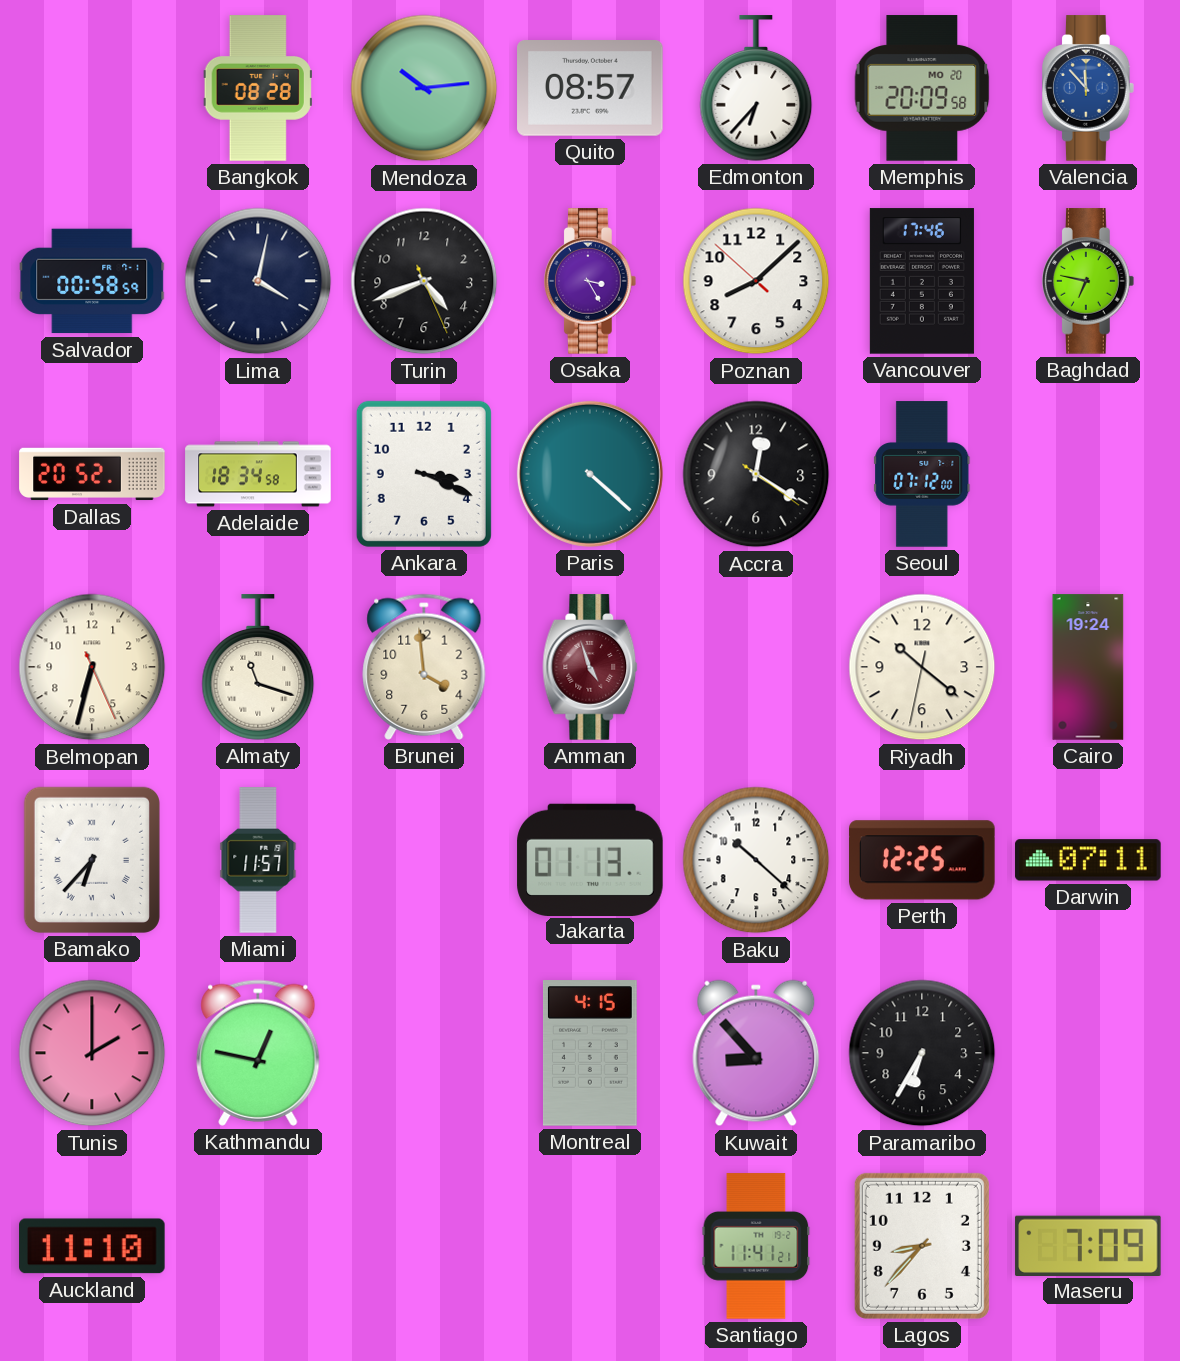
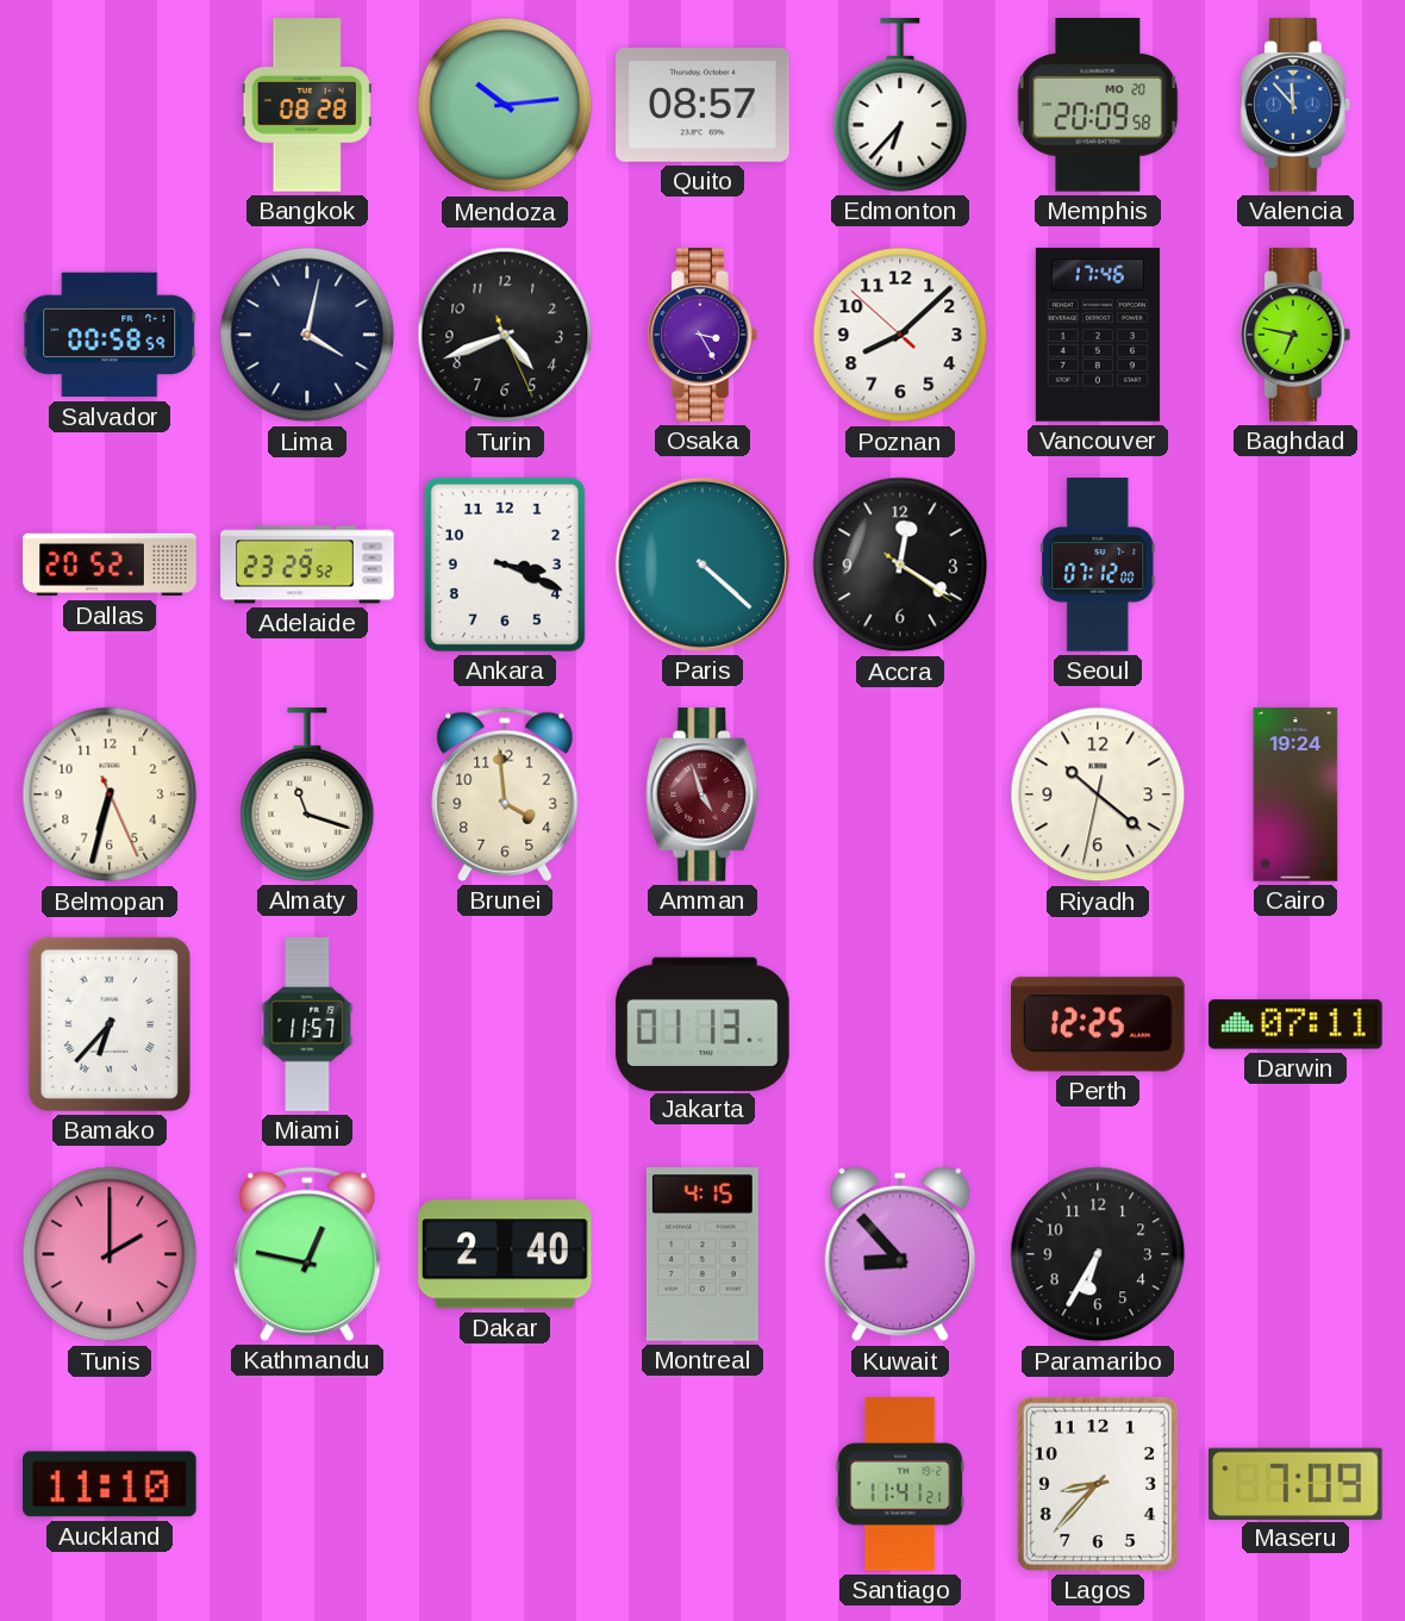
Adelaide: 18:34 -> 23:29
Baku: 10:22 -> none
Dakar: none -> 2:40
